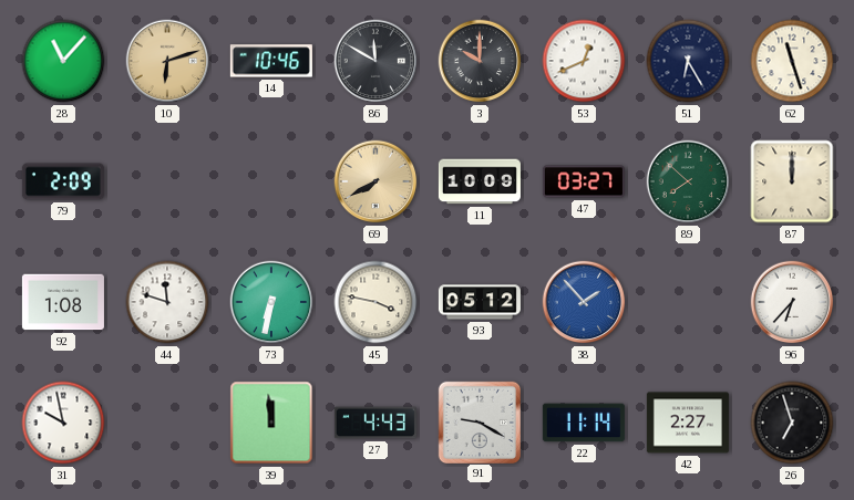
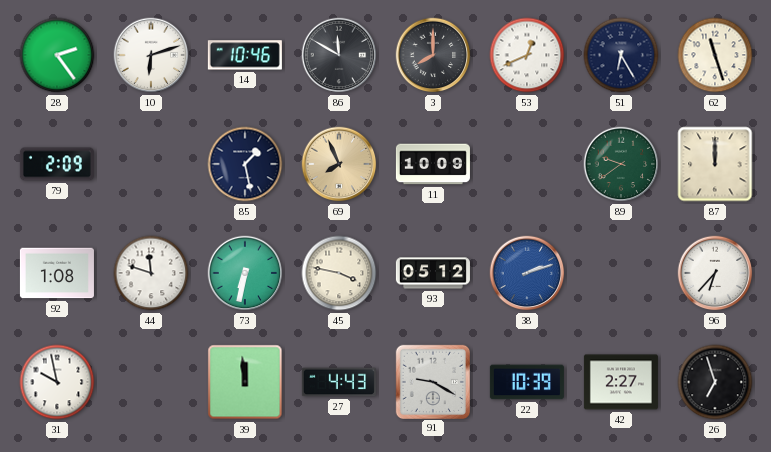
28: 11:07 -> 2:24
10 dial: champagne -> white
3: 10:00 -> 8:00
85: none -> 1:28
69: 7:40 -> 7:56
47: 03:27 -> none
89: 7:52 -> 9:39
38: 1:53 -> 2:12
22: 11:14 -> 10:39
